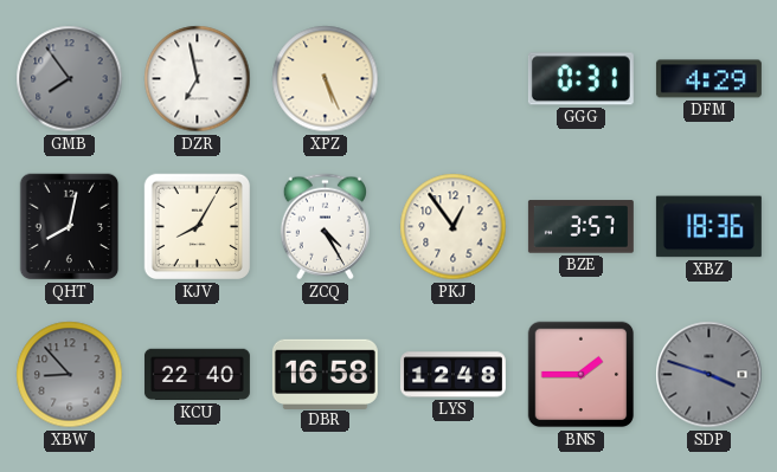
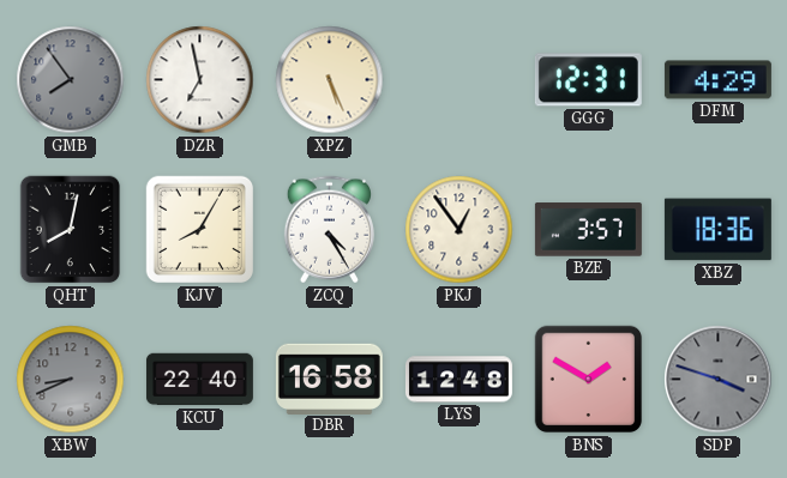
GGG: 0:31 -> 12:31
XBW: 8:53 -> 8:41
BNS: 1:45 -> 1:50
